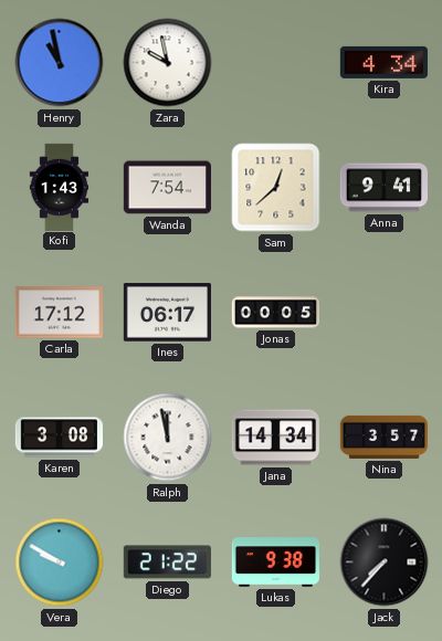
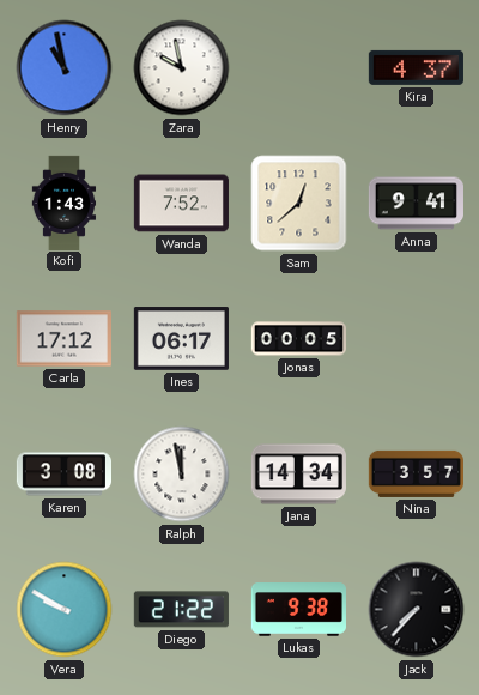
Kira: 4:34 -> 4:37
Wanda: 7:54 -> 7:52
